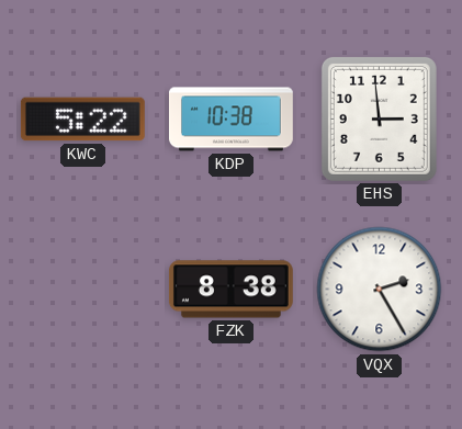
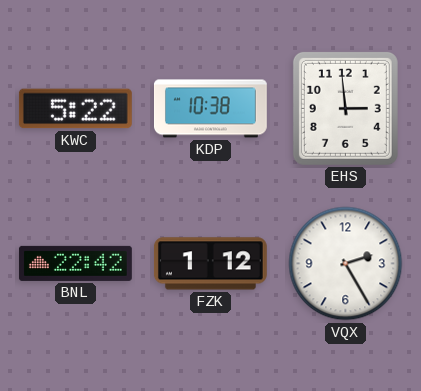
BNL: none -> 22:42
FZK: 8:38 -> 1:12
